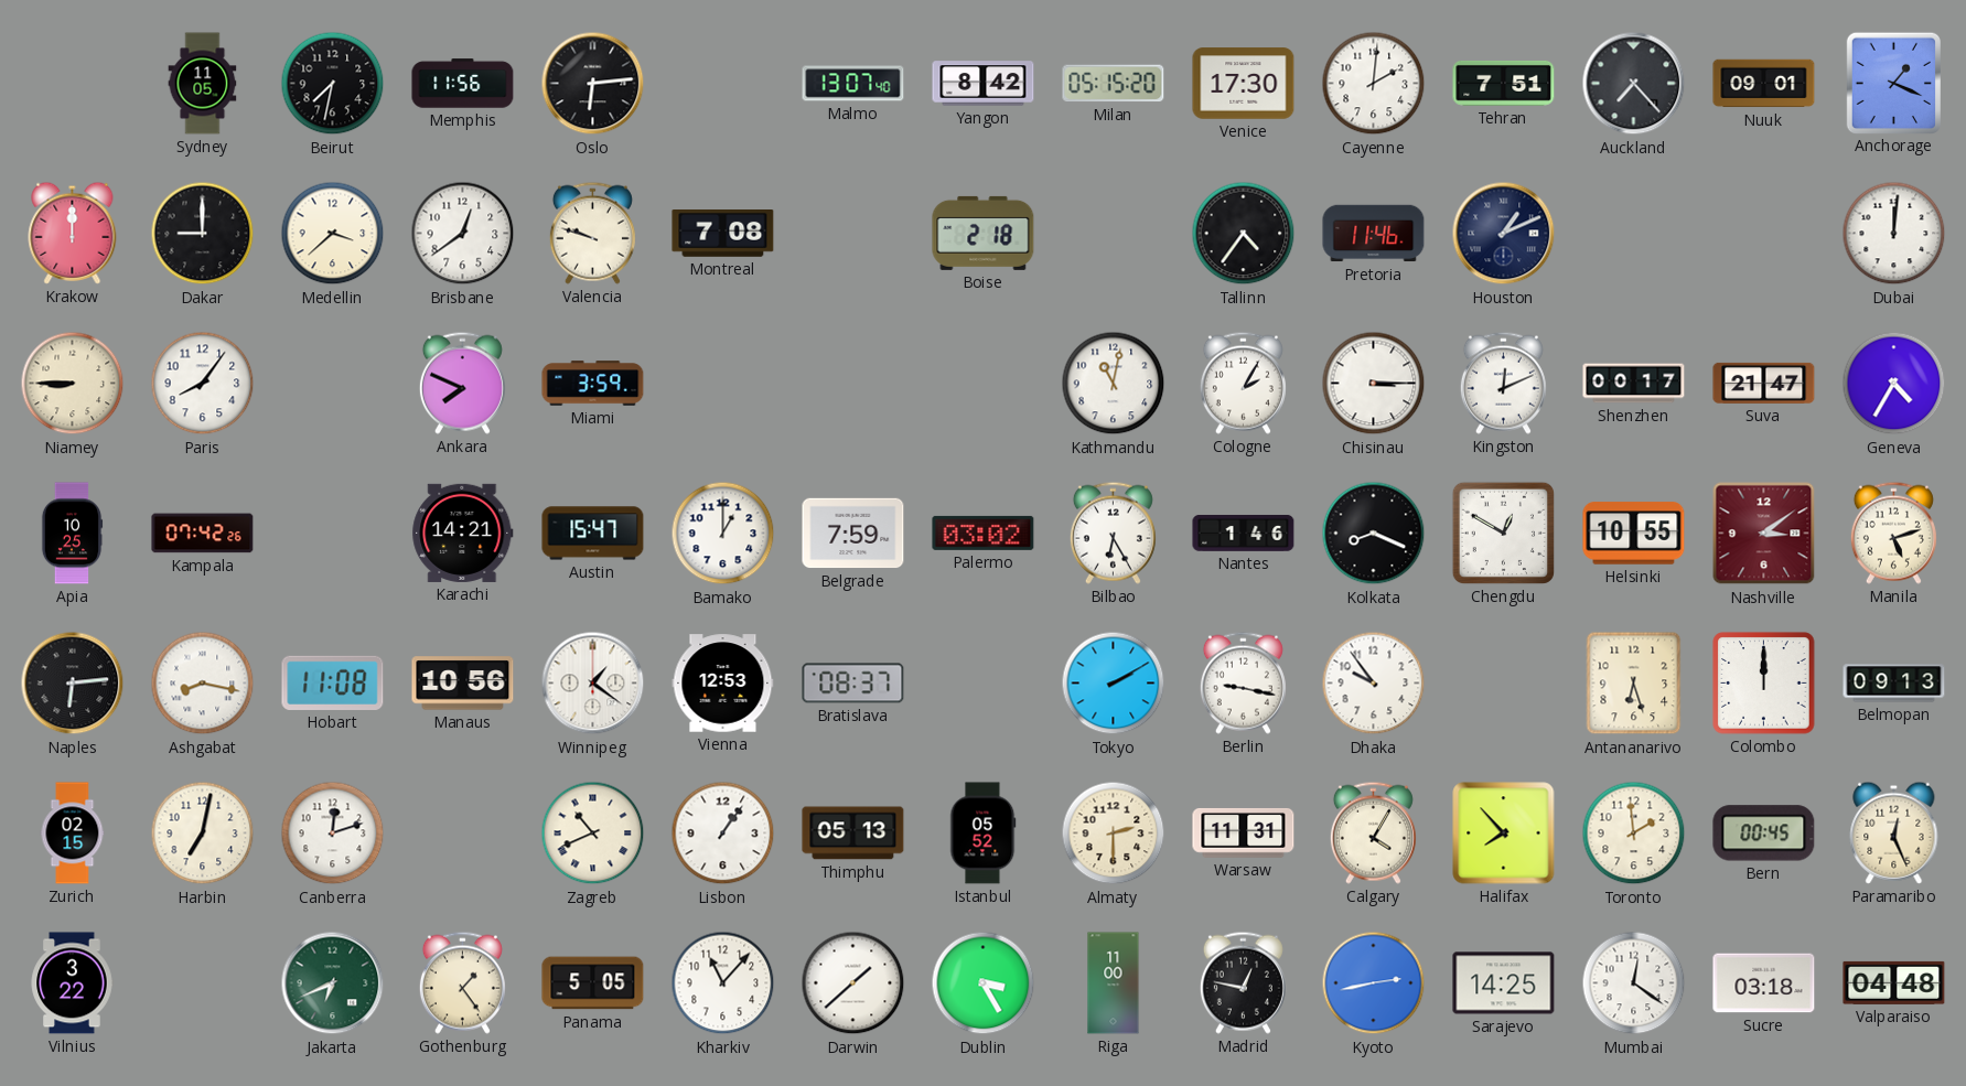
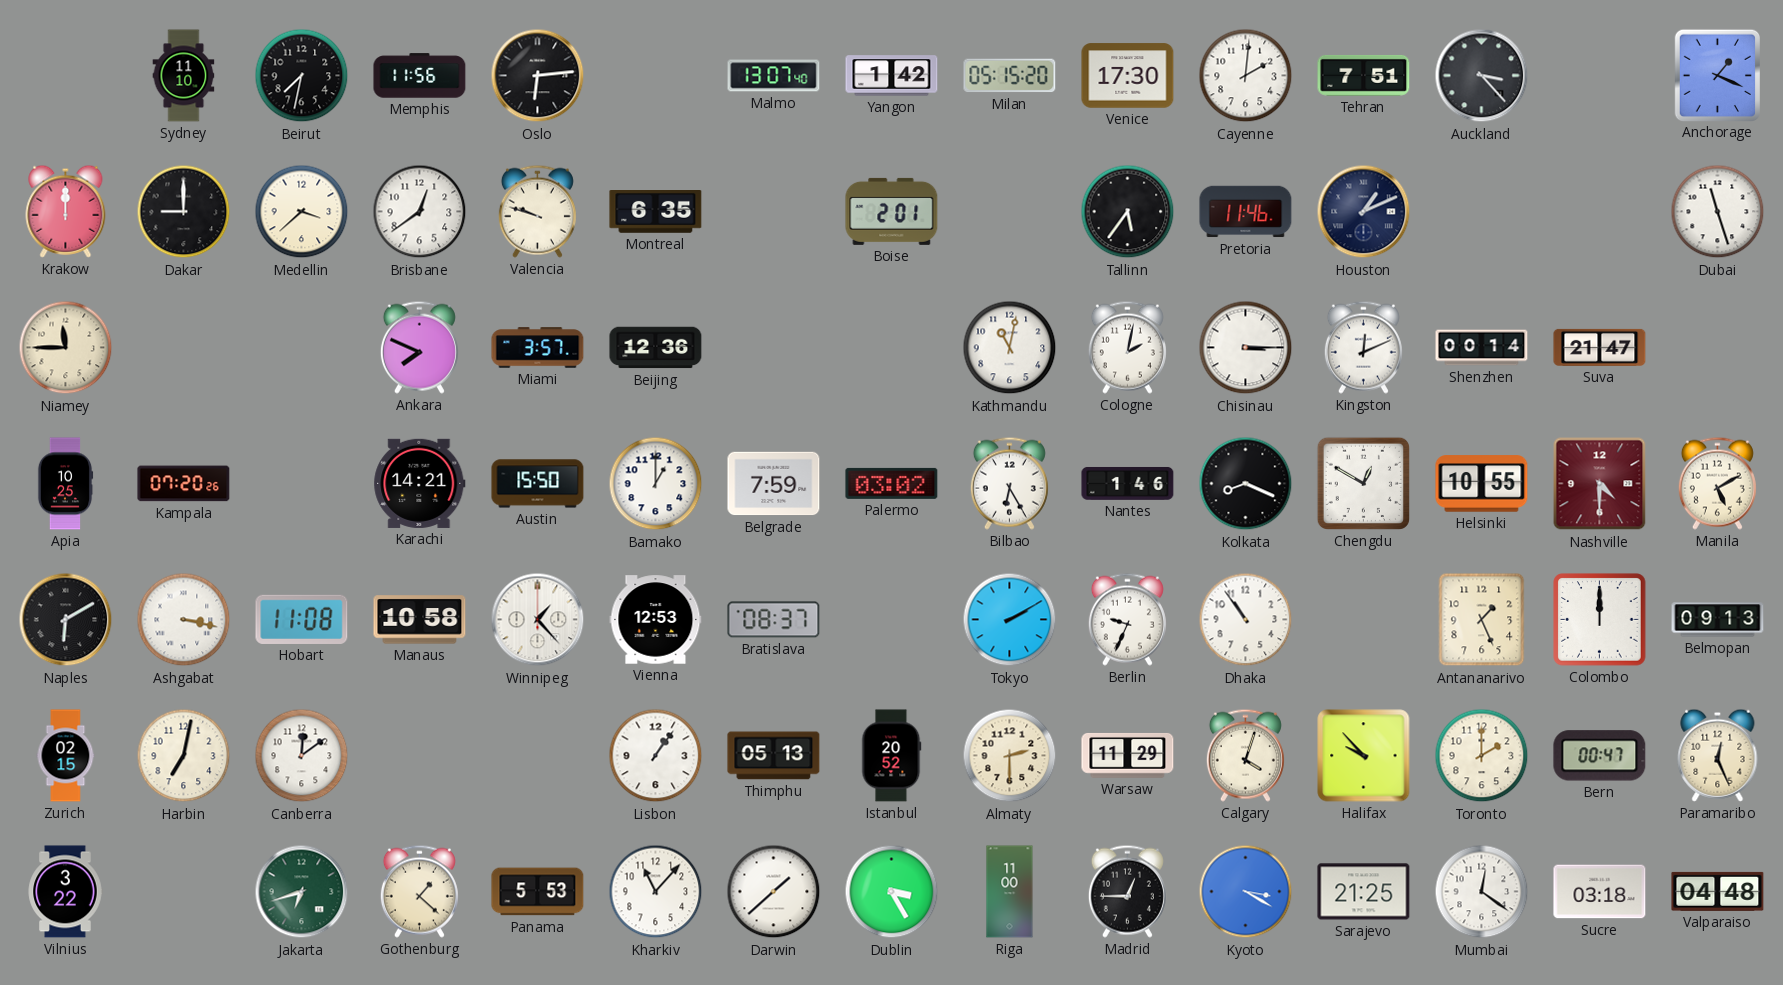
Sydney: 11:05 -> 11:10
Yangon: 8:42 -> 1:42
Auckland: 7:23 -> 3:23
Nuuk: 09:01 -> none
Montreal: 7:08 -> 6:35
Boise: 2:18 -> 2:01
Tallinn: 4:36 -> 5:36
Dubai: 12:01 -> 11:27
Niamey: 8:45 -> 11:45
Paris: 8:06 -> none
Miami: 3:59 -> 3:57
Beijing: none -> 12:36
Cologne: 2:05 -> 2:02
Shenzhen: 00:17 -> 00:14
Geneva: 4:35 -> none
Kampala: 07:42 -> 07:20
Austin: 15:47 -> 15:50
Nashville: 3:09 -> 4:30
Manila: 5:12 -> 5:10
Naples: 6:14 -> 6:10
Ashgabat: 8:17 -> 3:17
Manaus: 10:56 -> 10:58
Winnipeg: 1:21 -> 1:23
Berlin: 9:17 -> 9:34
Dhaka: 9:54 -> 10:54
Antananarivo: 6:27 -> 1:26
Canberra: 12:12 -> 12:09
Zagreb: 10:41 -> none
Istanbul: 05:52 -> 20:52
Warsaw: 11:31 -> 11:29
Calgary: 4:05 -> 4:03
Halifax: 7:53 -> 9:53
Toronto: 1:59 -> 2:00
Bern: 00:45 -> 00:47
Jakarta: 6:41 -> 6:42
Gothenburg: 1:24 -> 1:22
Panama: 5:05 -> 5:53
Madrid: 12:47 -> 12:45
Kyoto: 2:43 -> 3:20
Sarajevo: 14:25 -> 21:25
